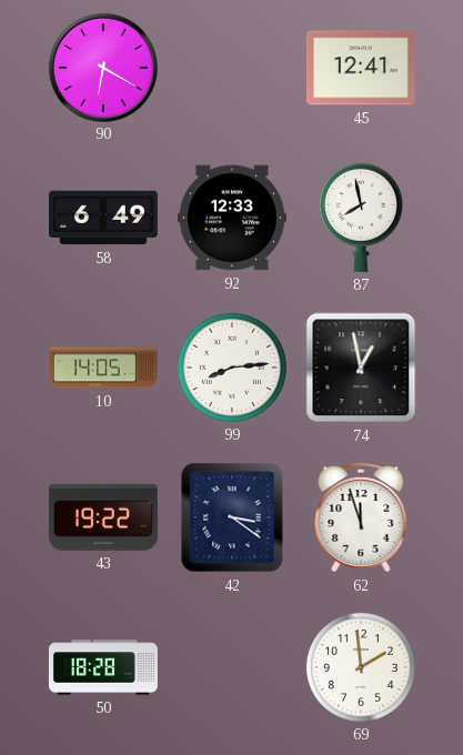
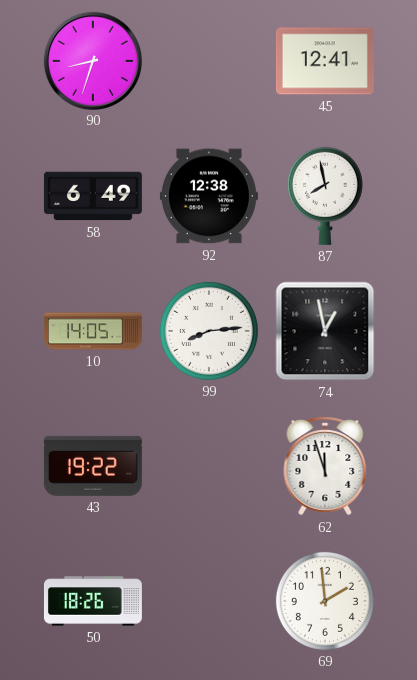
90: 6:20 -> 8:33
92: 12:33 -> 12:38
42: 3:21 -> none
50: 18:28 -> 18:26
